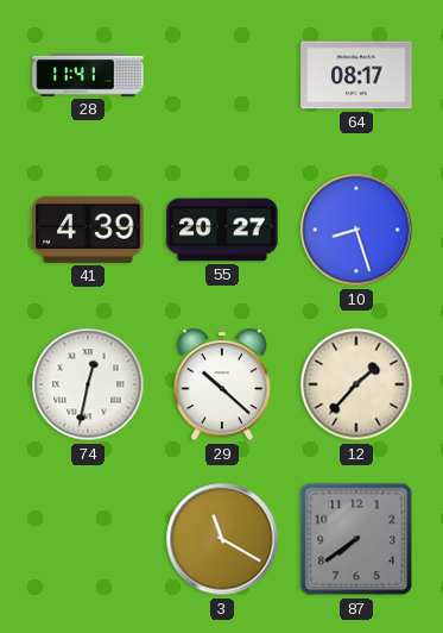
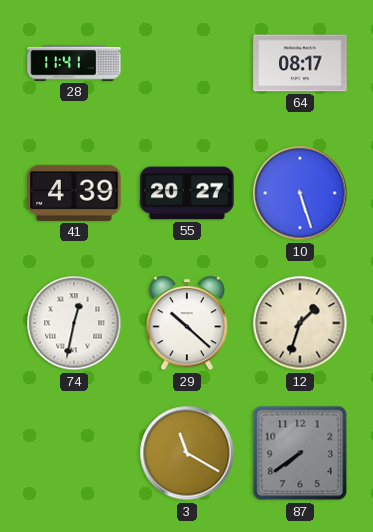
10: 8:27 -> 5:27
12: 1:37 -> 1:33
